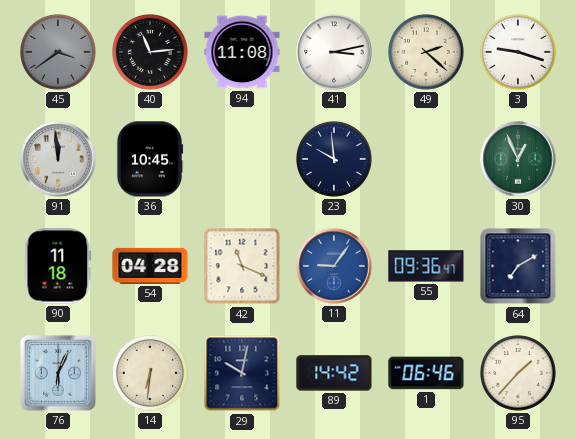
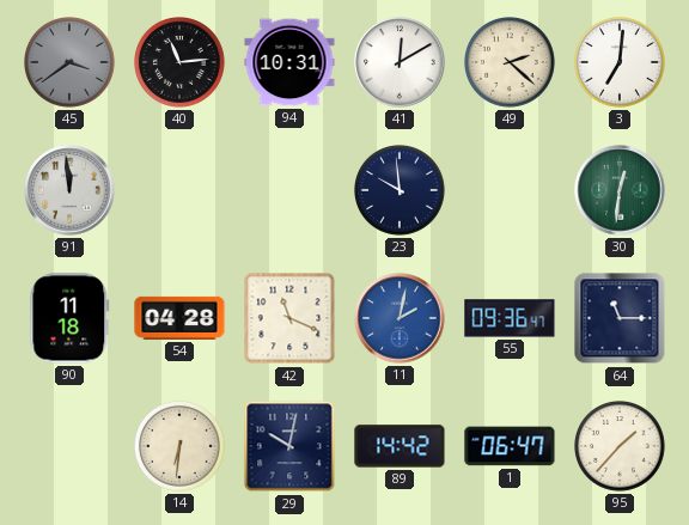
94: 11:08 -> 10:31
41: 3:13 -> 12:10
3: 9:18 -> 7:01
36: 10:45 -> none
30: 12:56 -> 12:31
11: 9:06 -> 2:02
64: 7:10 -> 11:15
76: 6:04 -> none
1: 06:46 -> 06:47
